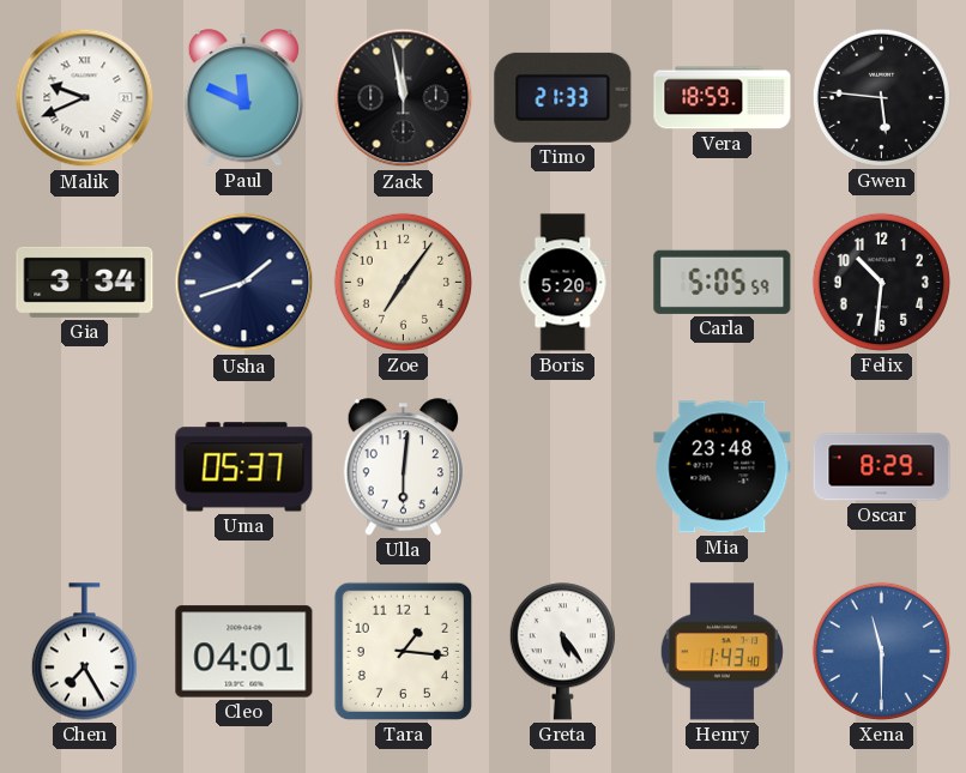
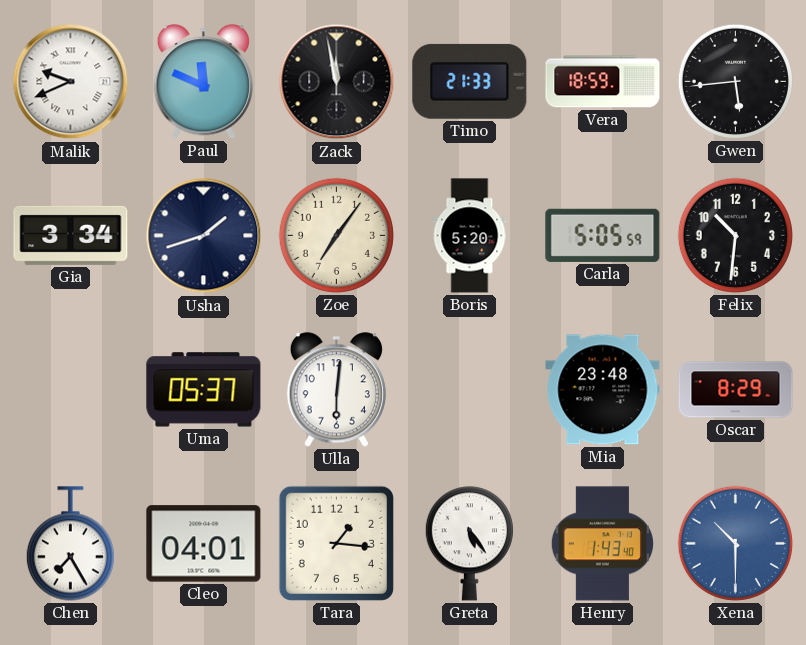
Gwen: 5:46 -> 5:44
Xena: 11:30 -> 10:30
